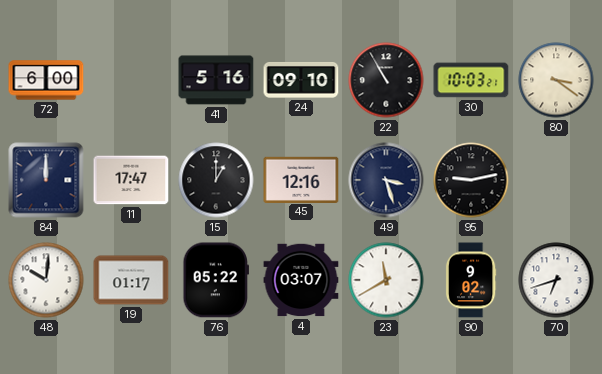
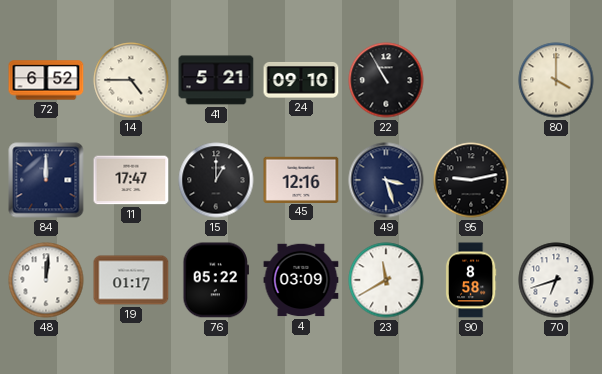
72: 6:00 -> 6:52
14: none -> 4:45
41: 5:16 -> 5:21
30: 10:03 -> none
80: 3:21 -> 4:00
48: 10:01 -> 12:01
4: 03:07 -> 03:09
90: 9:02 -> 8:58
